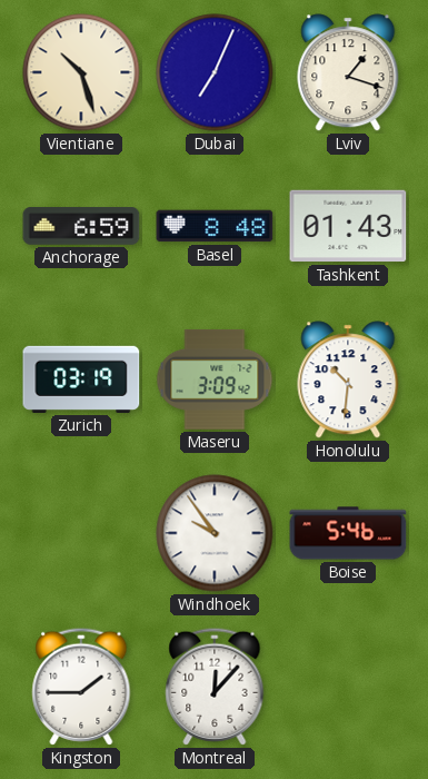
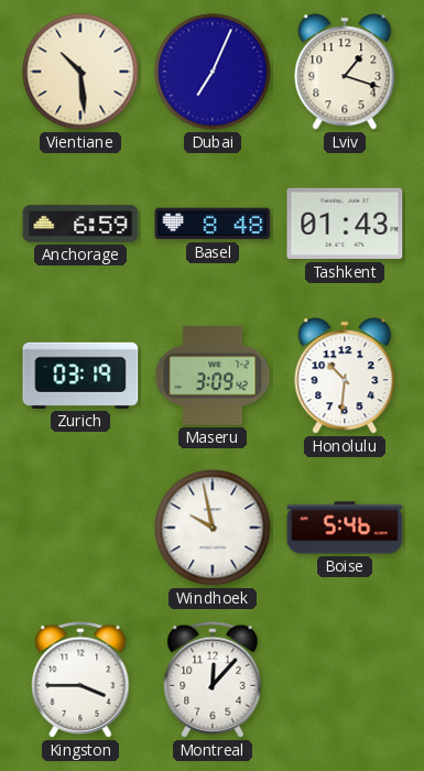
Vientiane: 10:27 -> 10:29
Windhoek: 9:54 -> 9:58
Kingston: 1:45 -> 3:45
